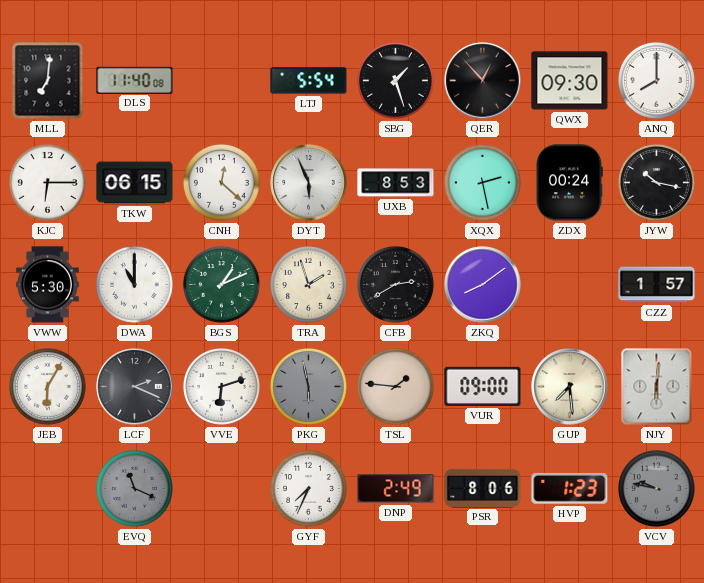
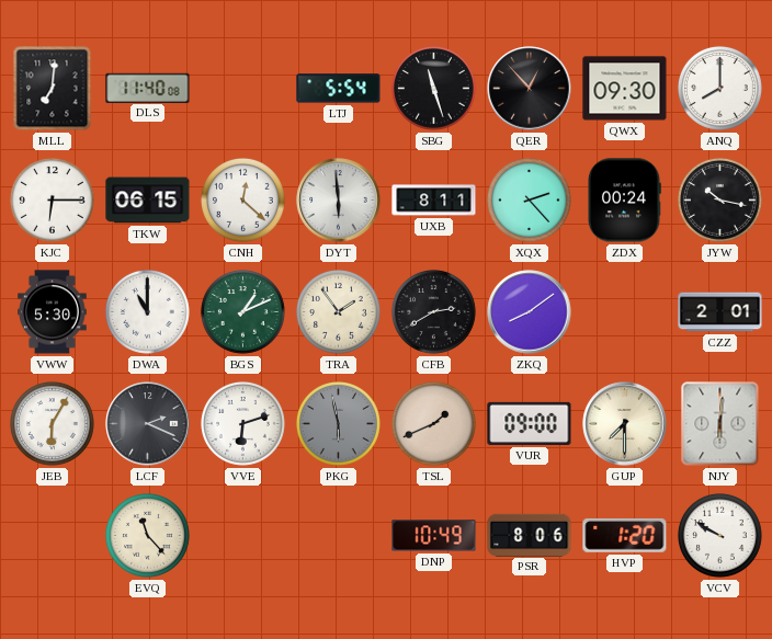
SBG: 1:27 -> 11:27
DYT: 5:56 -> 5:59
UXB: 8:53 -> 8:11
XQX: 2:28 -> 2:23
TRA: 1:57 -> 1:54
CZZ: 1:57 -> 2:01
TSL: 1:46 -> 1:41
GUP: 7:29 -> 7:30
EVQ: 11:19 -> 11:23
EVQ dial: grey -> cream
GYF: 7:34 -> none
DNP: 2:49 -> 10:49
HVP: 1:23 -> 1:20
VCV: 9:47 -> 9:50
VCV dial: grey -> white
